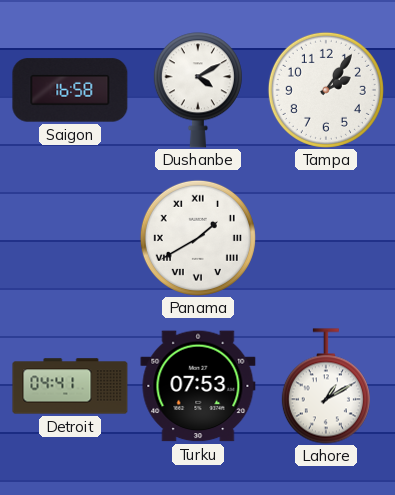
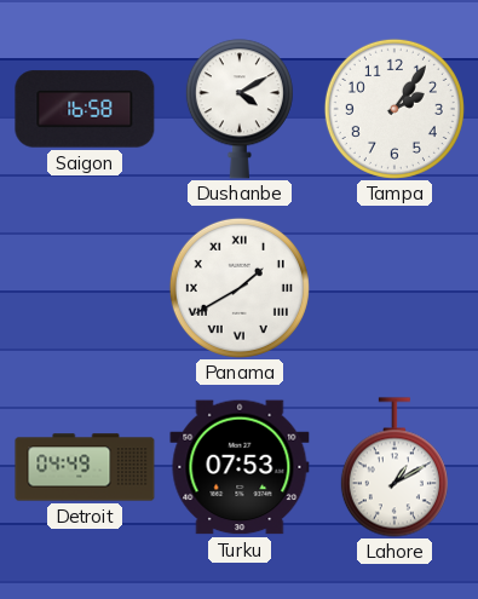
Detroit: 04:41 -> 04:49
